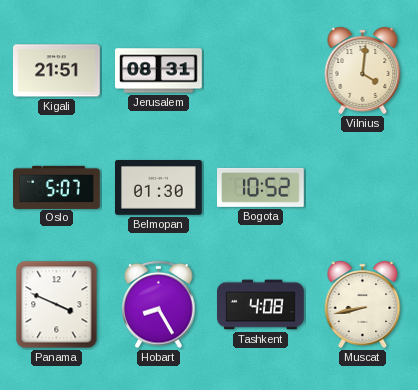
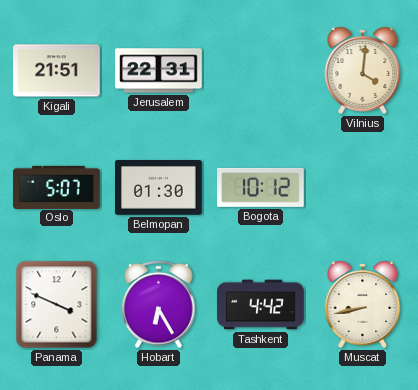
Jerusalem: 08:31 -> 22:31
Bogota: 10:52 -> 10:12
Hobart: 8:25 -> 6:25
Tashkent: 4:08 -> 4:42
